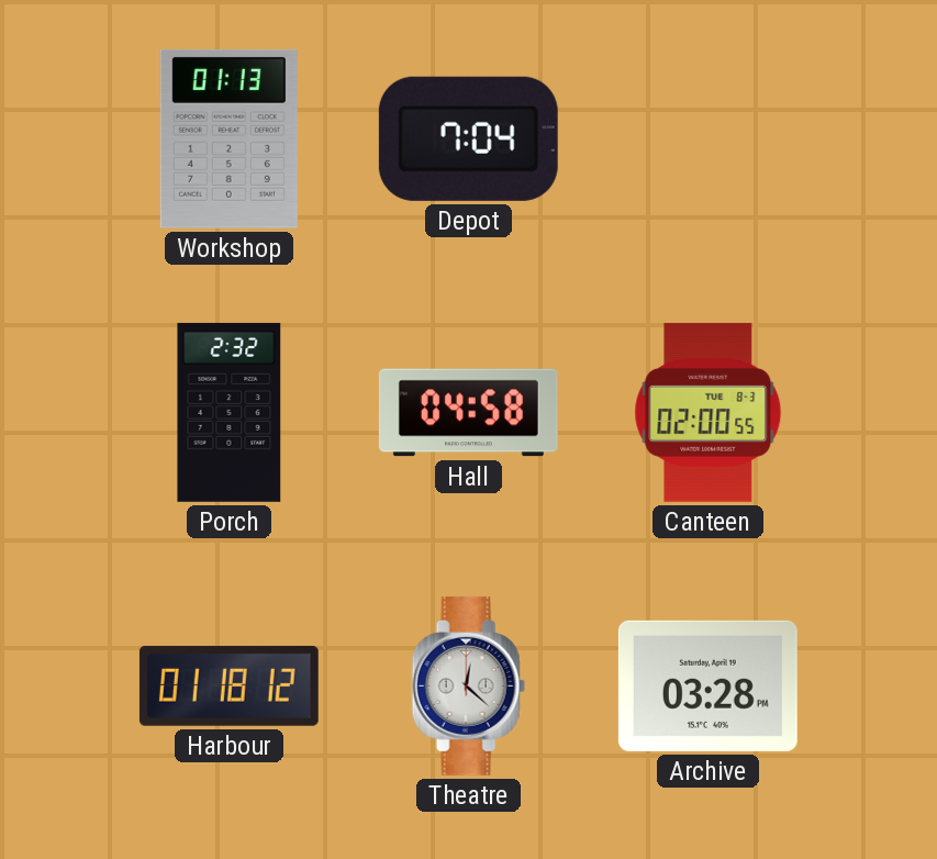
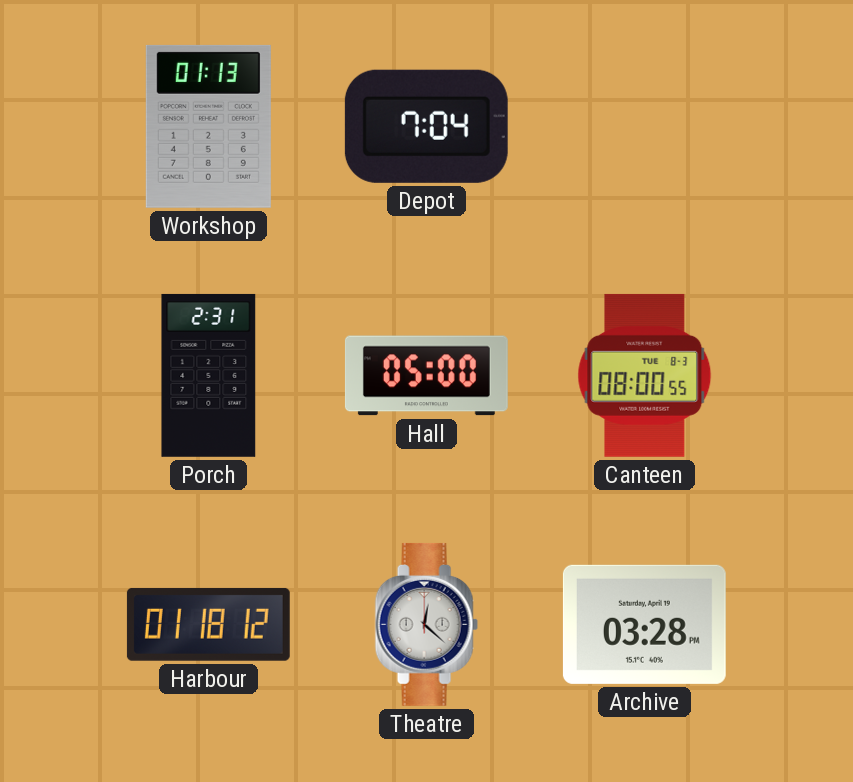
Porch: 2:32 -> 2:31
Hall: 04:58 -> 05:00
Canteen: 02:00 -> 08:00
